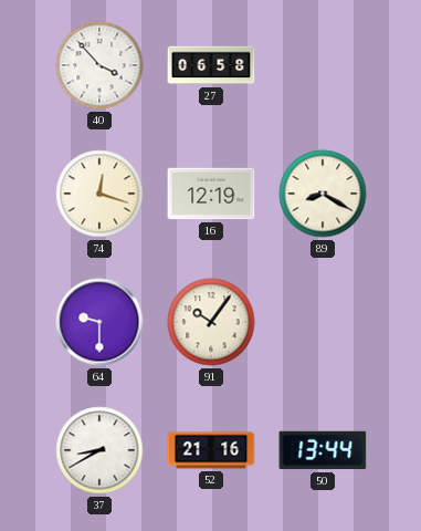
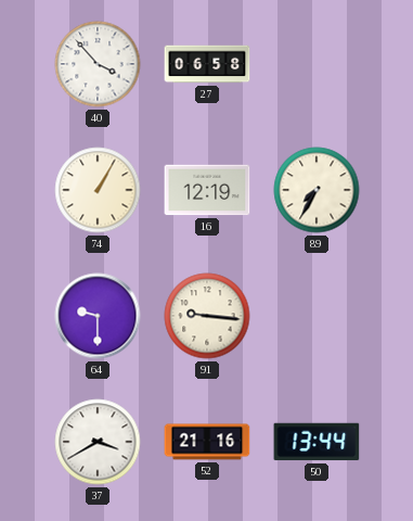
74: 12:18 -> 1:05
89: 8:20 -> 7:35
91: 10:06 -> 9:16
37: 8:40 -> 3:40
